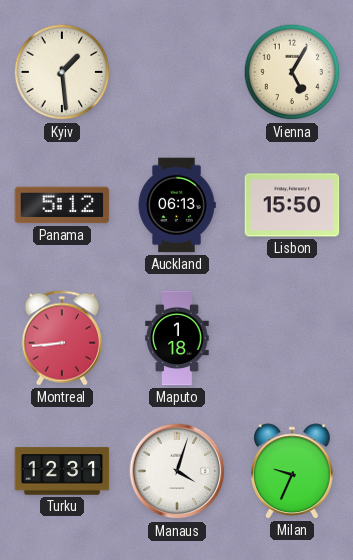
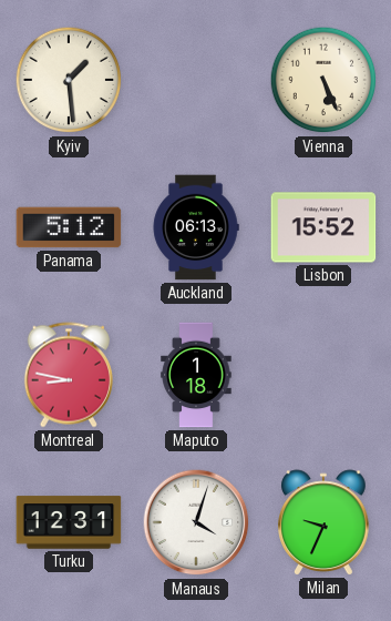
Vienna: 5:05 -> 5:26
Lisbon: 15:50 -> 15:52
Montreal: 8:44 -> 8:47
